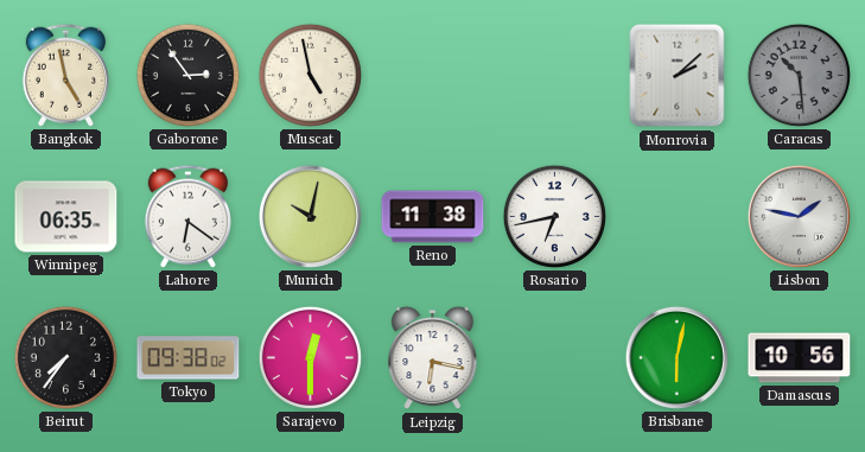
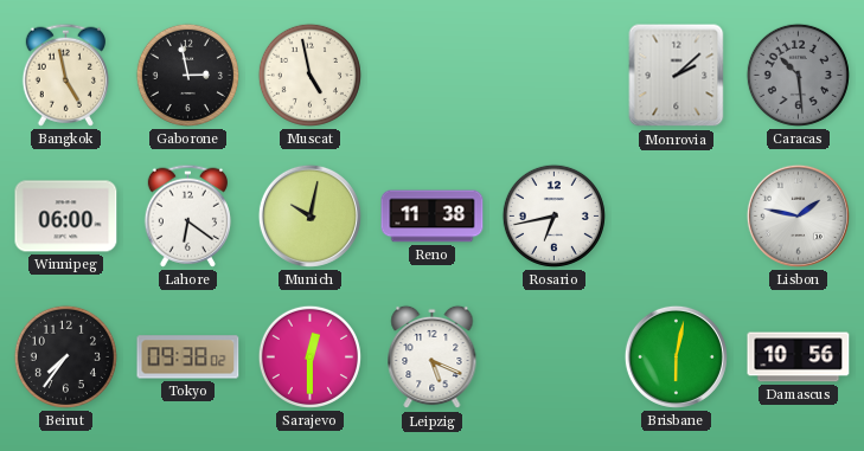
Gaborone: 2:54 -> 2:58
Winnipeg: 06:35 -> 06:00
Leipzig: 6:17 -> 5:19
